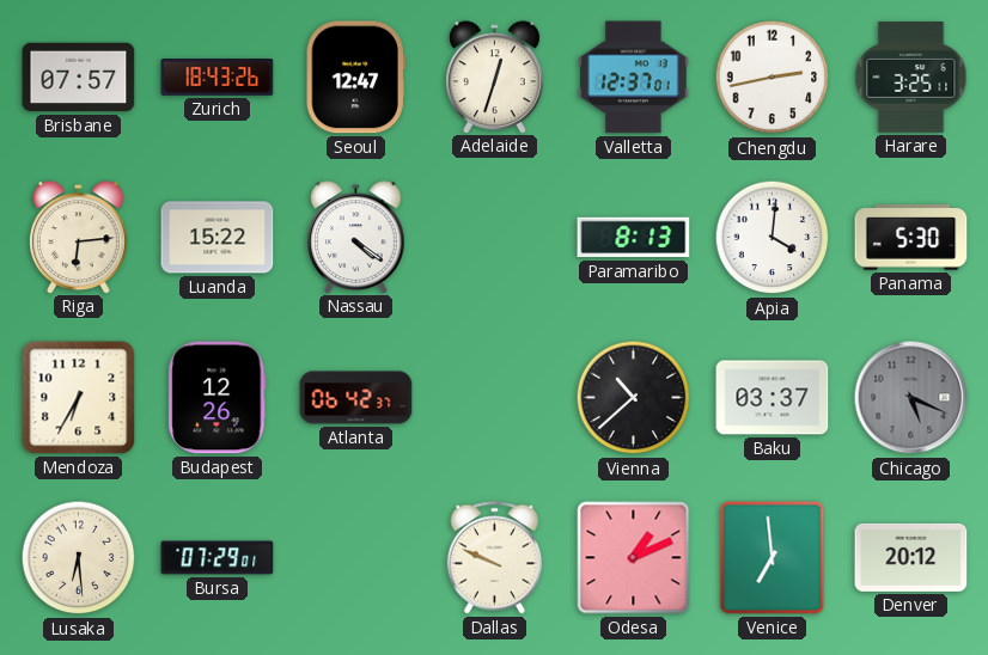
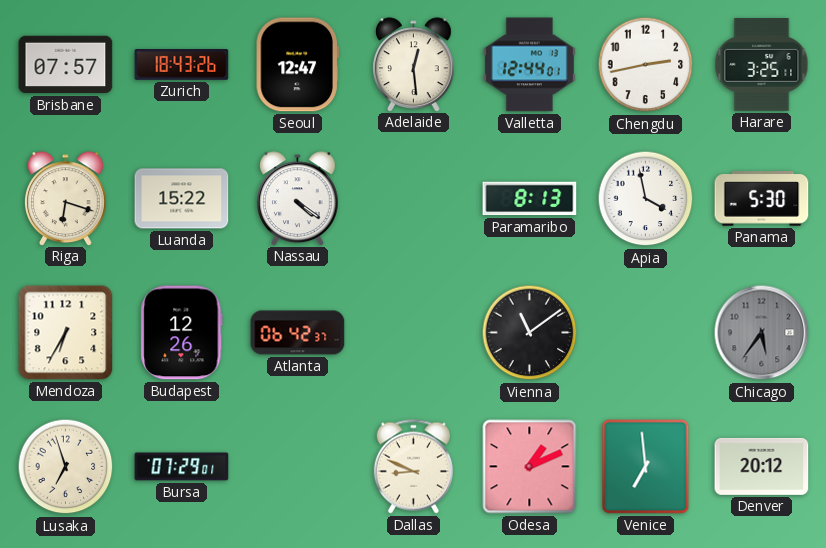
Adelaide: 12:33 -> 12:29
Valletta: 12:37 -> 12:44
Riga: 6:14 -> 6:18
Apia: 4:01 -> 3:58
Vienna: 10:38 -> 11:09
Baku: 03:37 -> none
Chicago: 5:19 -> 5:36
Lusaka: 6:29 -> 6:57
Dallas: 9:49 -> 8:49
